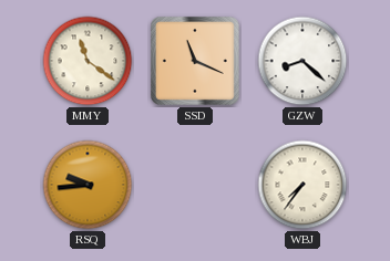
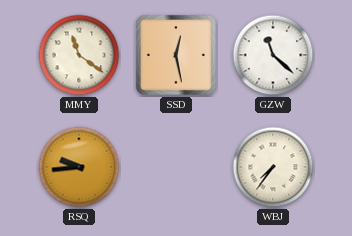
SSD: 11:19 -> 12:28
GZW: 8:22 -> 11:22
